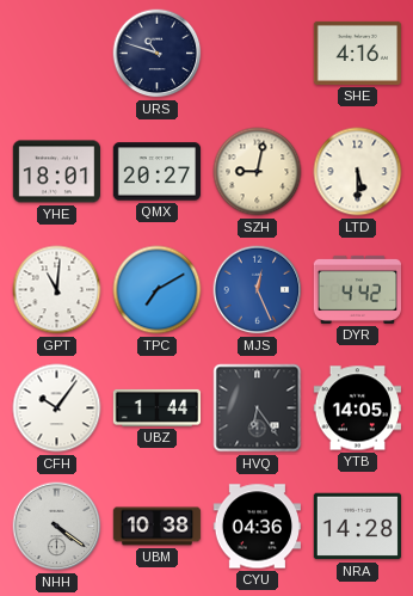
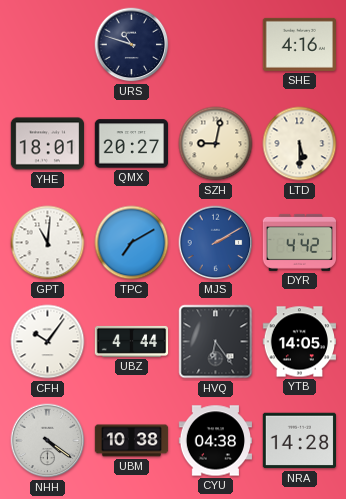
MJS: 12:26 -> 2:10
UBZ: 1:44 -> 4:44
CYU: 04:36 -> 04:38
